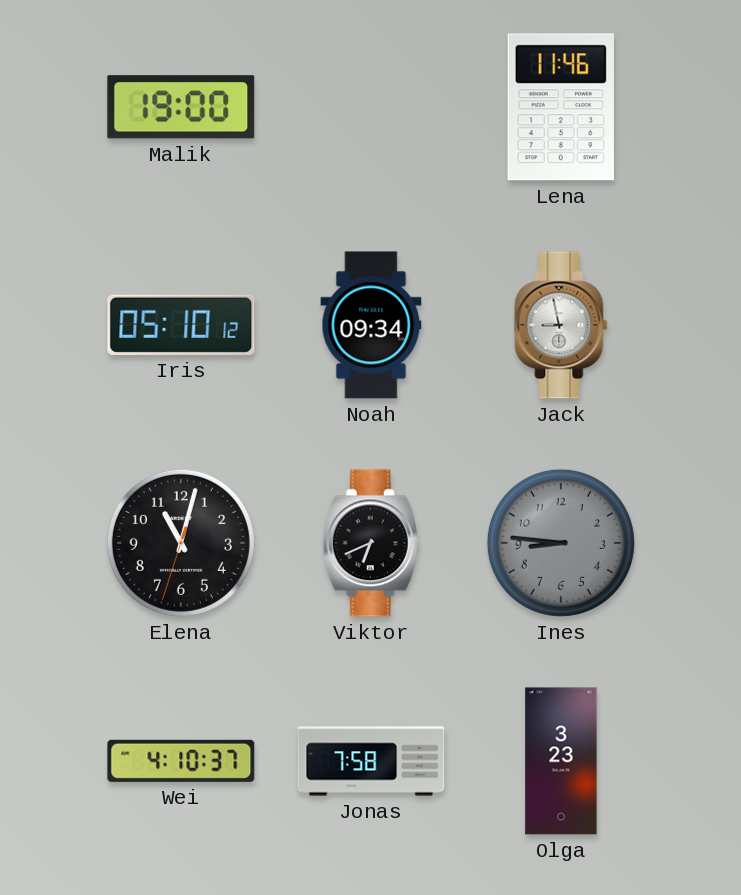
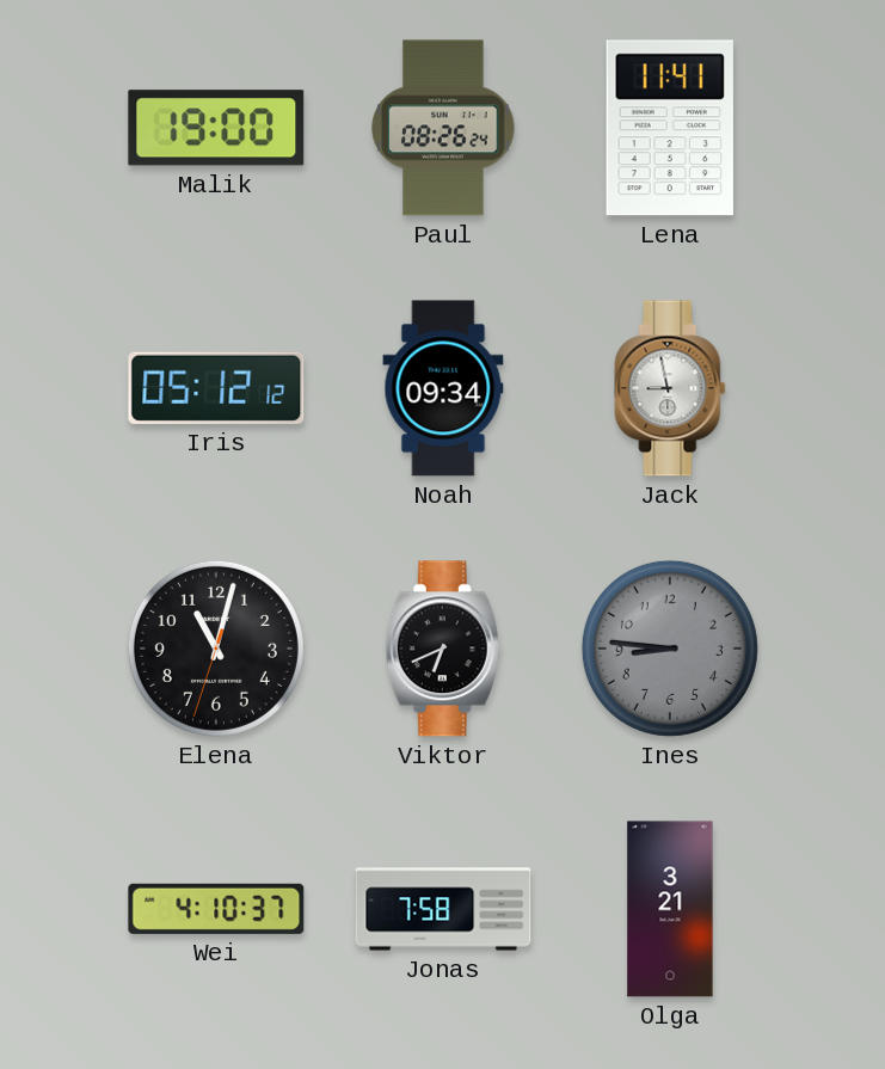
Paul: none -> 08:26
Lena: 11:46 -> 11:41
Iris: 05:10 -> 05:12
Olga: 3:23 -> 3:21
